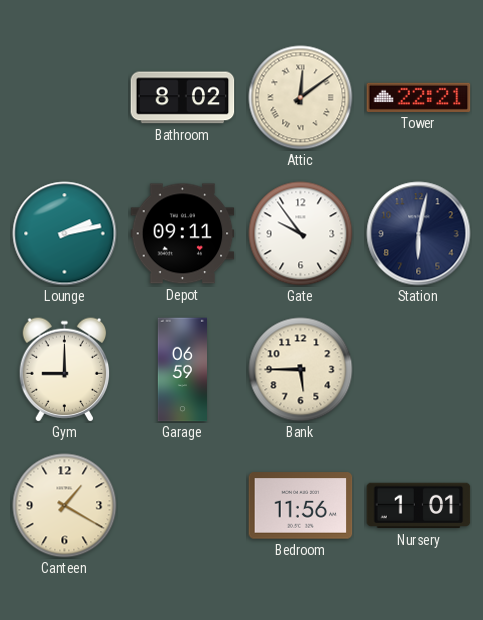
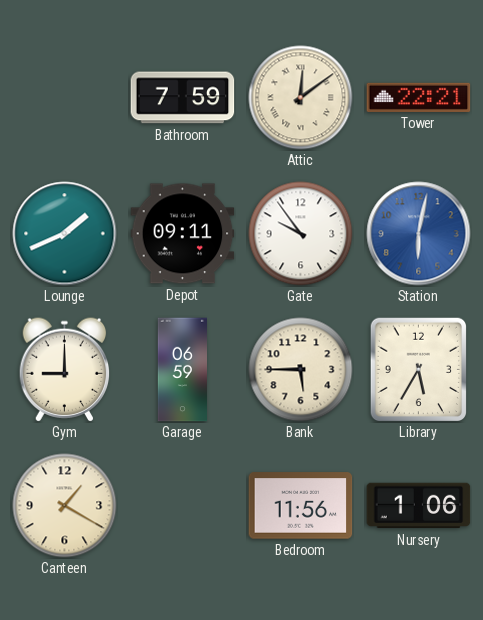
Bathroom: 8:02 -> 7:59
Lounge: 2:13 -> 1:41
Station dial: navy -> blue
Library: none -> 5:35
Nursery: 1:01 -> 1:06
